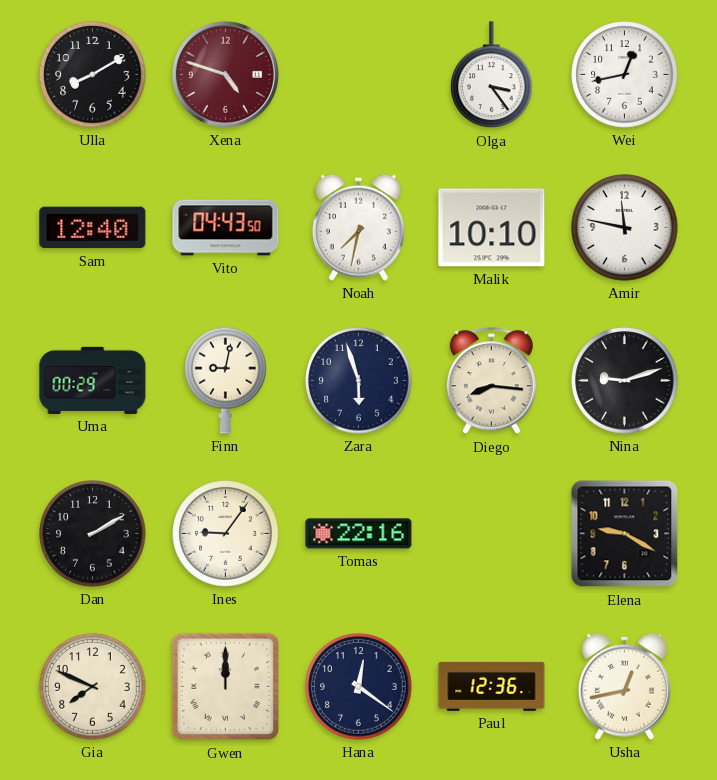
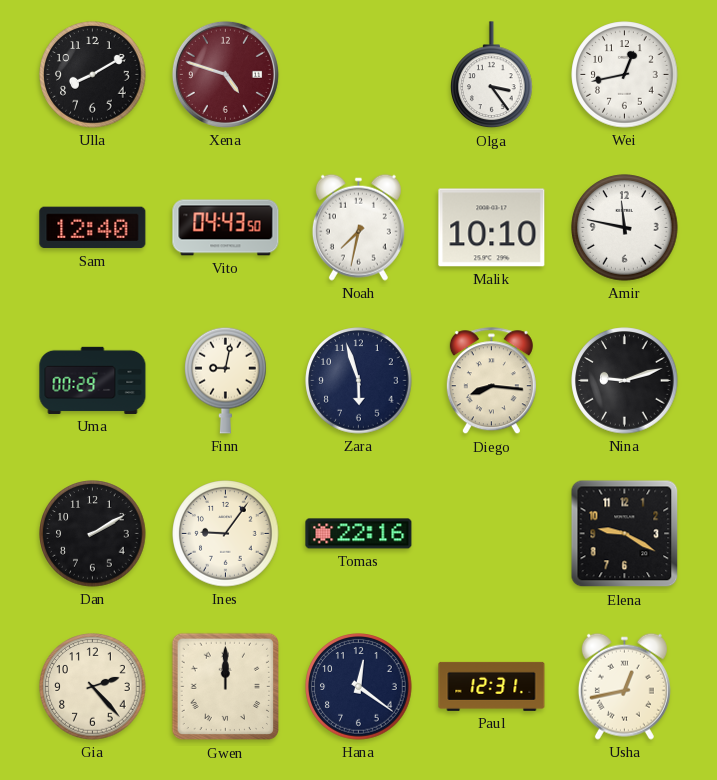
Gia: 7:49 -> 2:23
Paul: 12:36 -> 12:31
